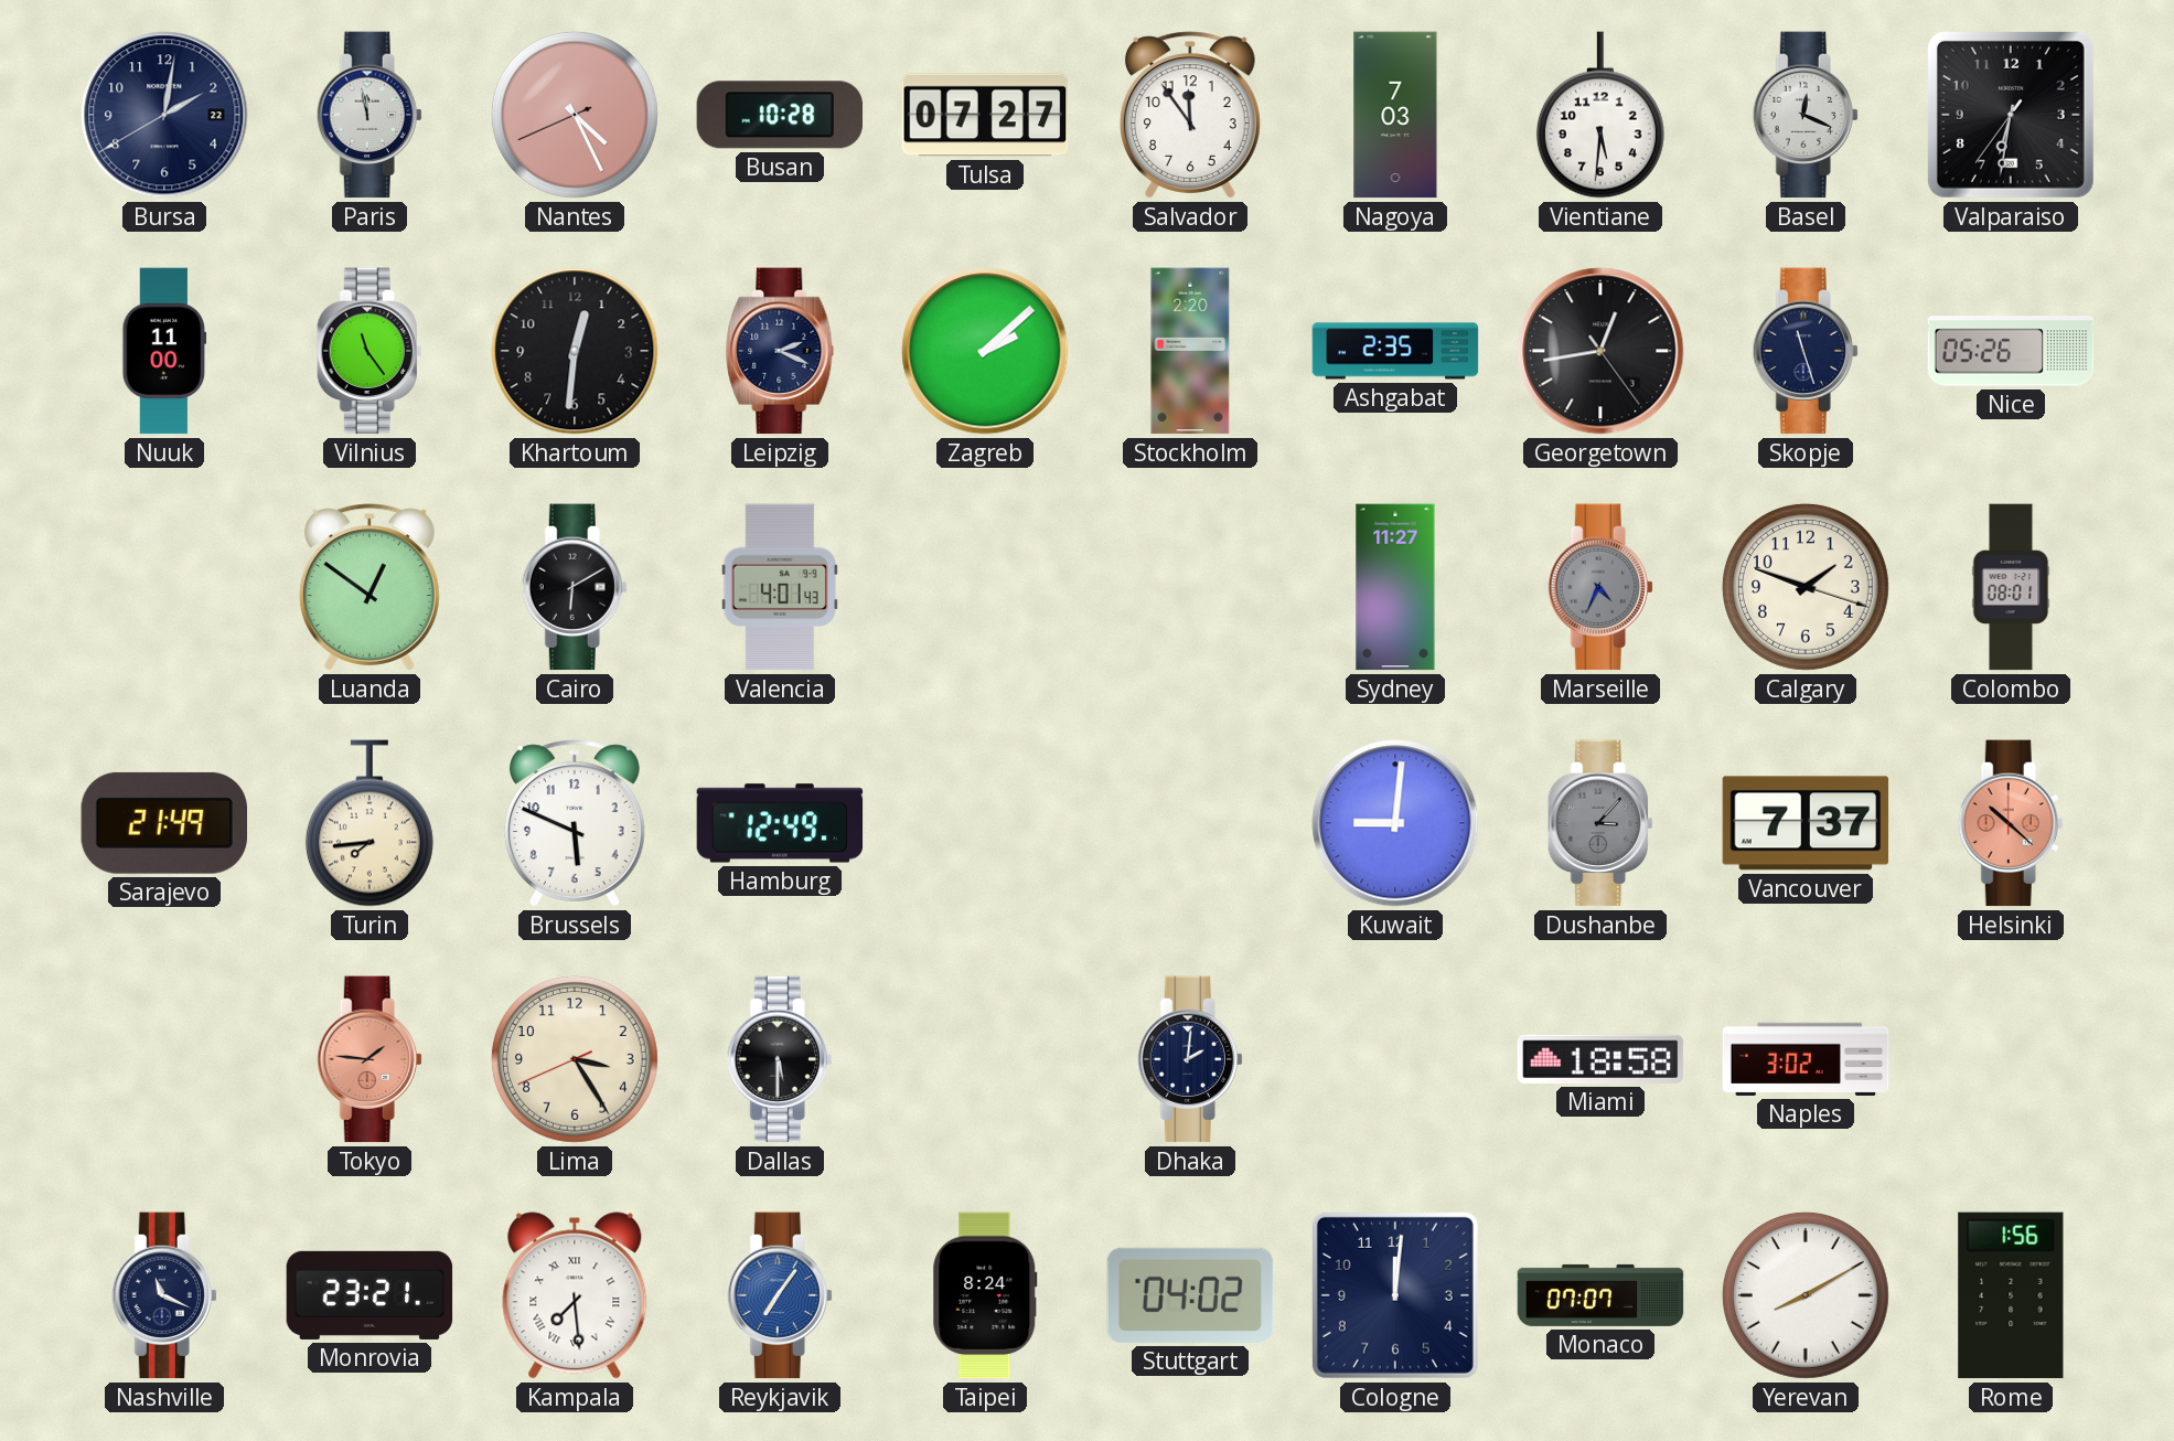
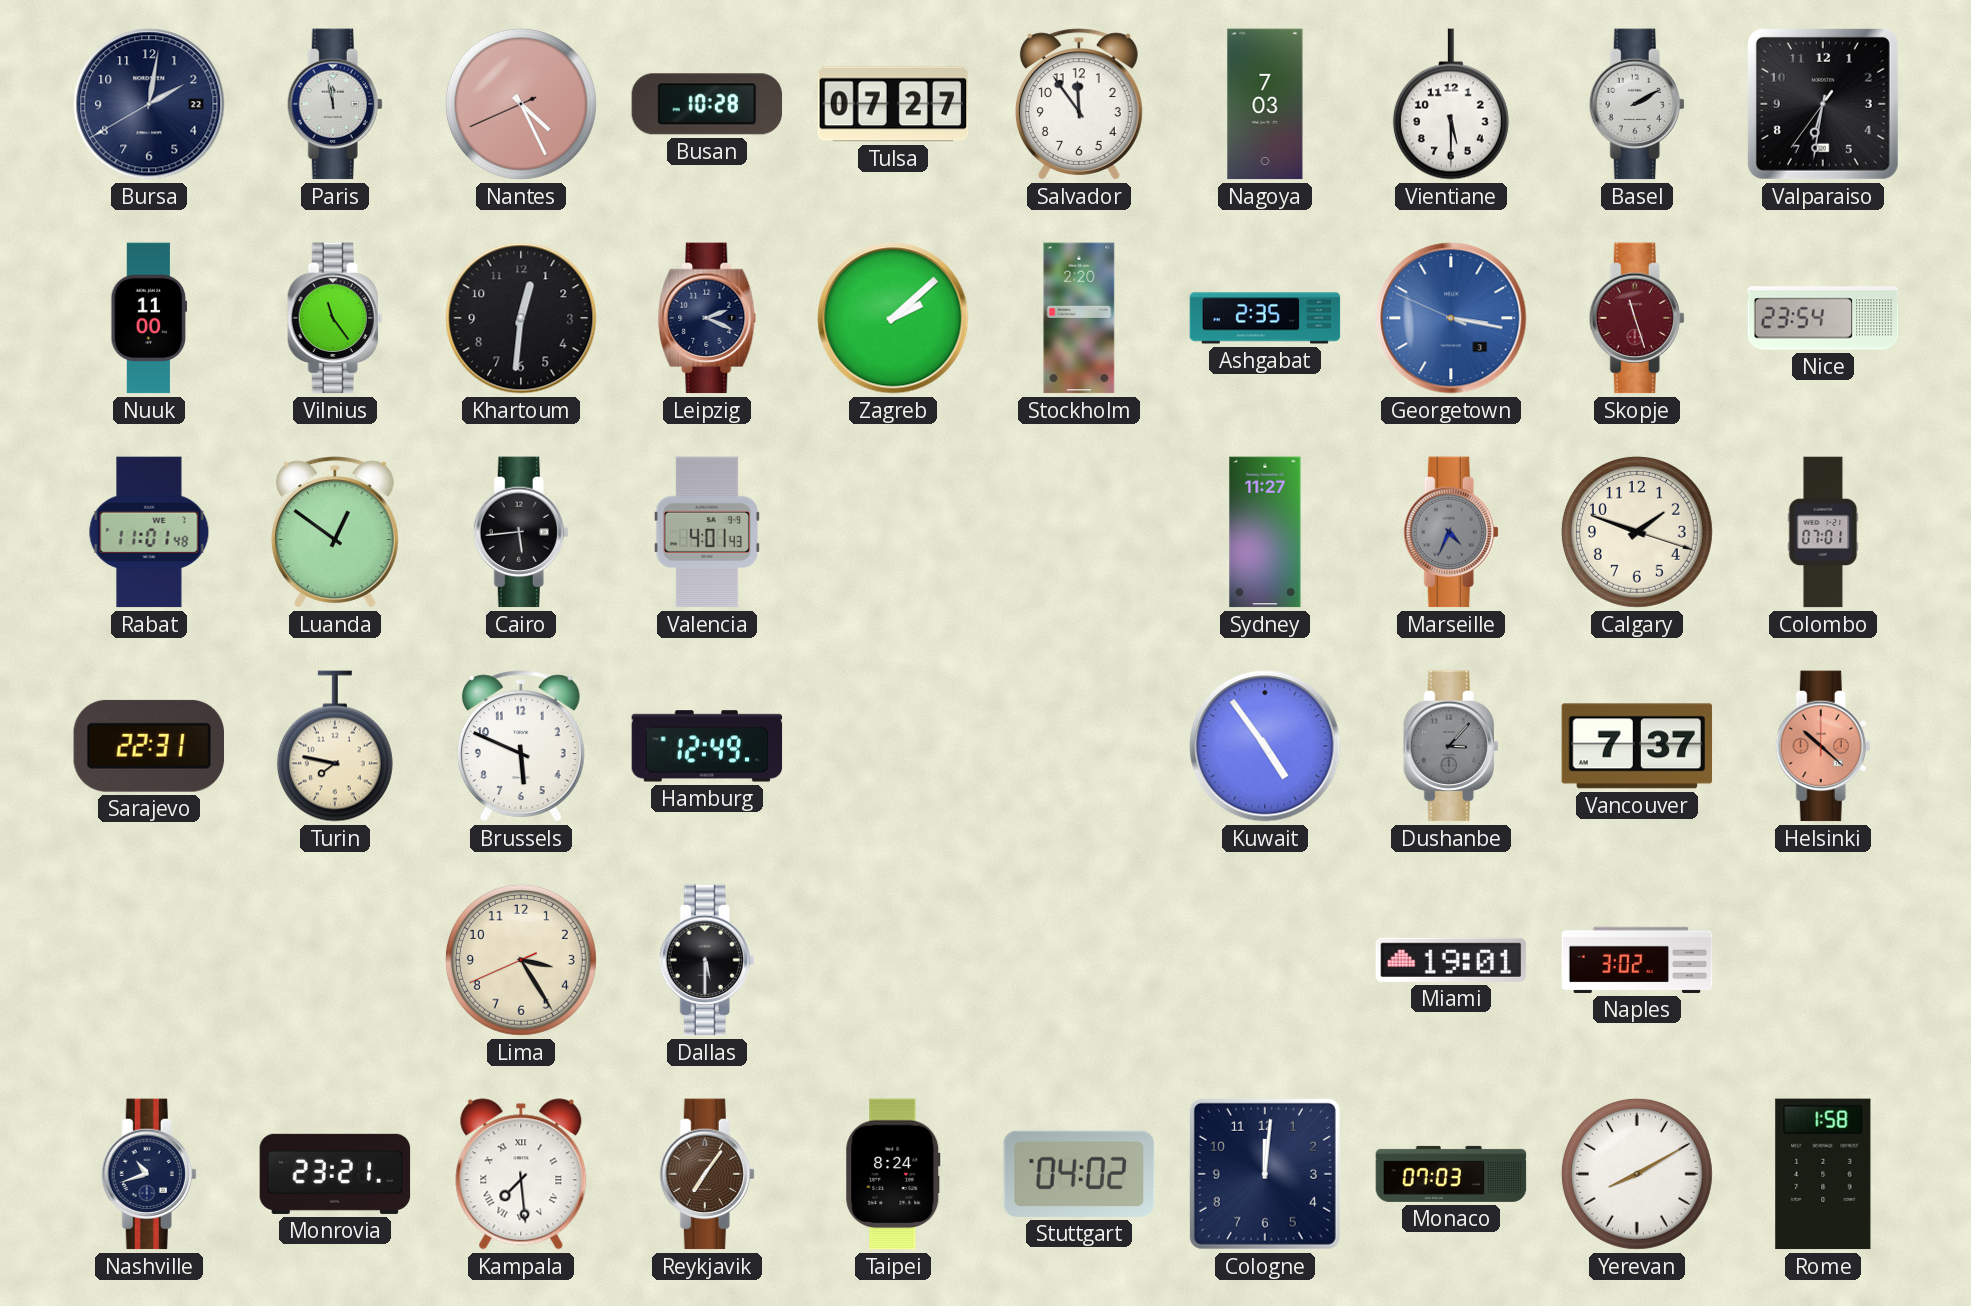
Vientiane: 5:31 -> 5:30
Basel: 12:19 -> 2:10
Georgetown: 12:43 -> 3:16
Georgetown dial: black -> blue
Skopje dial: navy -> burgundy
Nice: 05:26 -> 23:54
Rabat: none -> 11:01
Cairo: 6:10 -> 5:44
Colombo: 08:01 -> 07:01
Sarajevo: 21:49 -> 22:31
Turin: 7:44 -> 7:47
Kuwait: 9:01 -> 4:54
Tokyo: 1:46 -> none
Dhaka: 2:01 -> none
Miami: 18:58 -> 19:01
Nashville: 11:19 -> 10:42
Reykjavik dial: blue -> brown
Monaco: 07:07 -> 07:03
Rome: 1:56 -> 1:58
